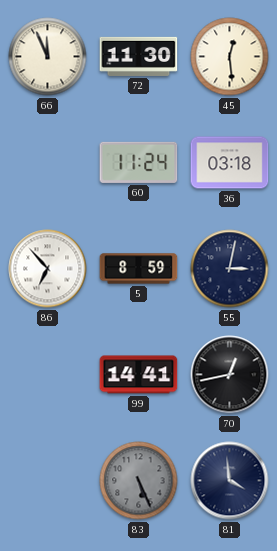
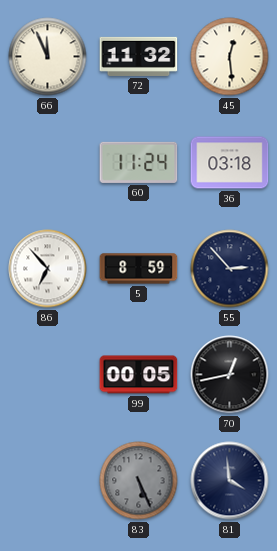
72: 11:30 -> 11:32
55: 3:02 -> 2:53
99: 14:41 -> 00:05
